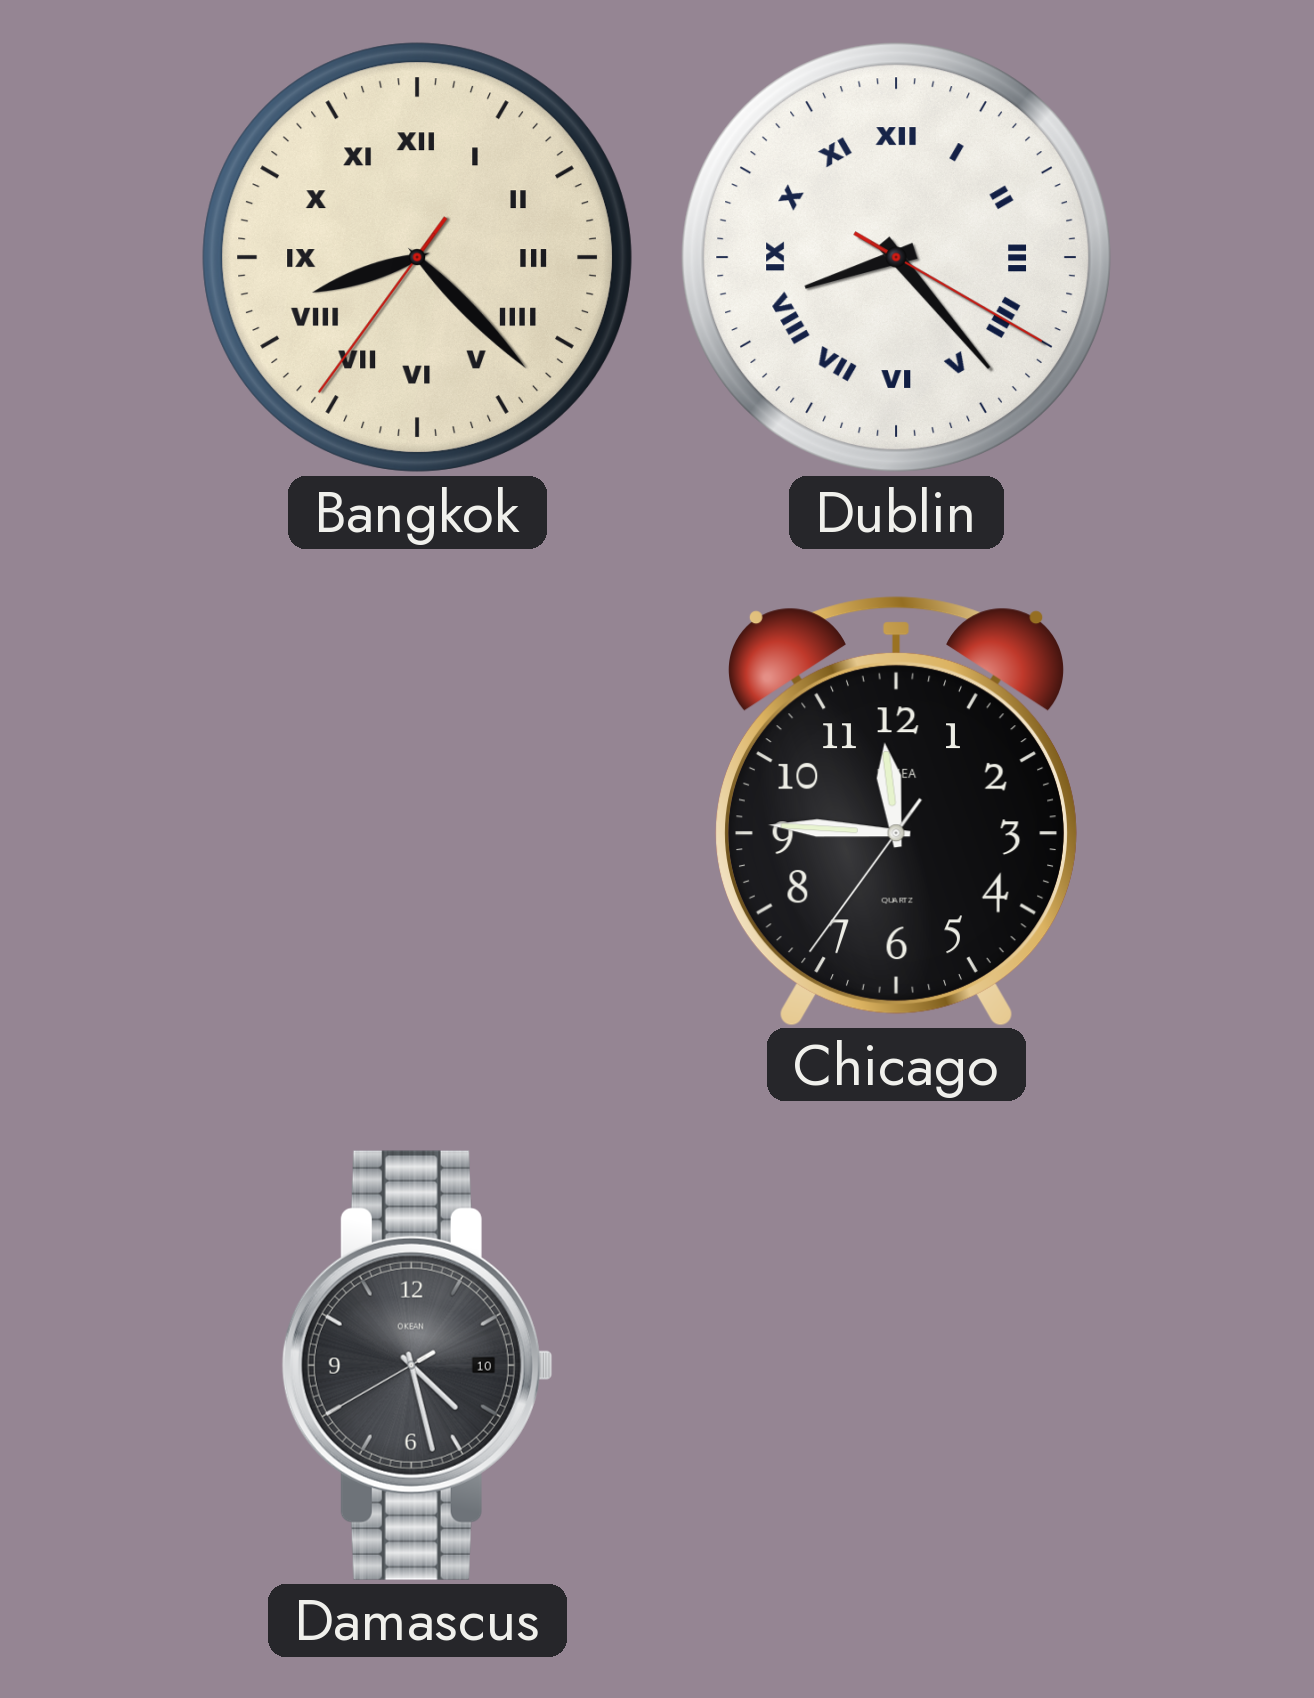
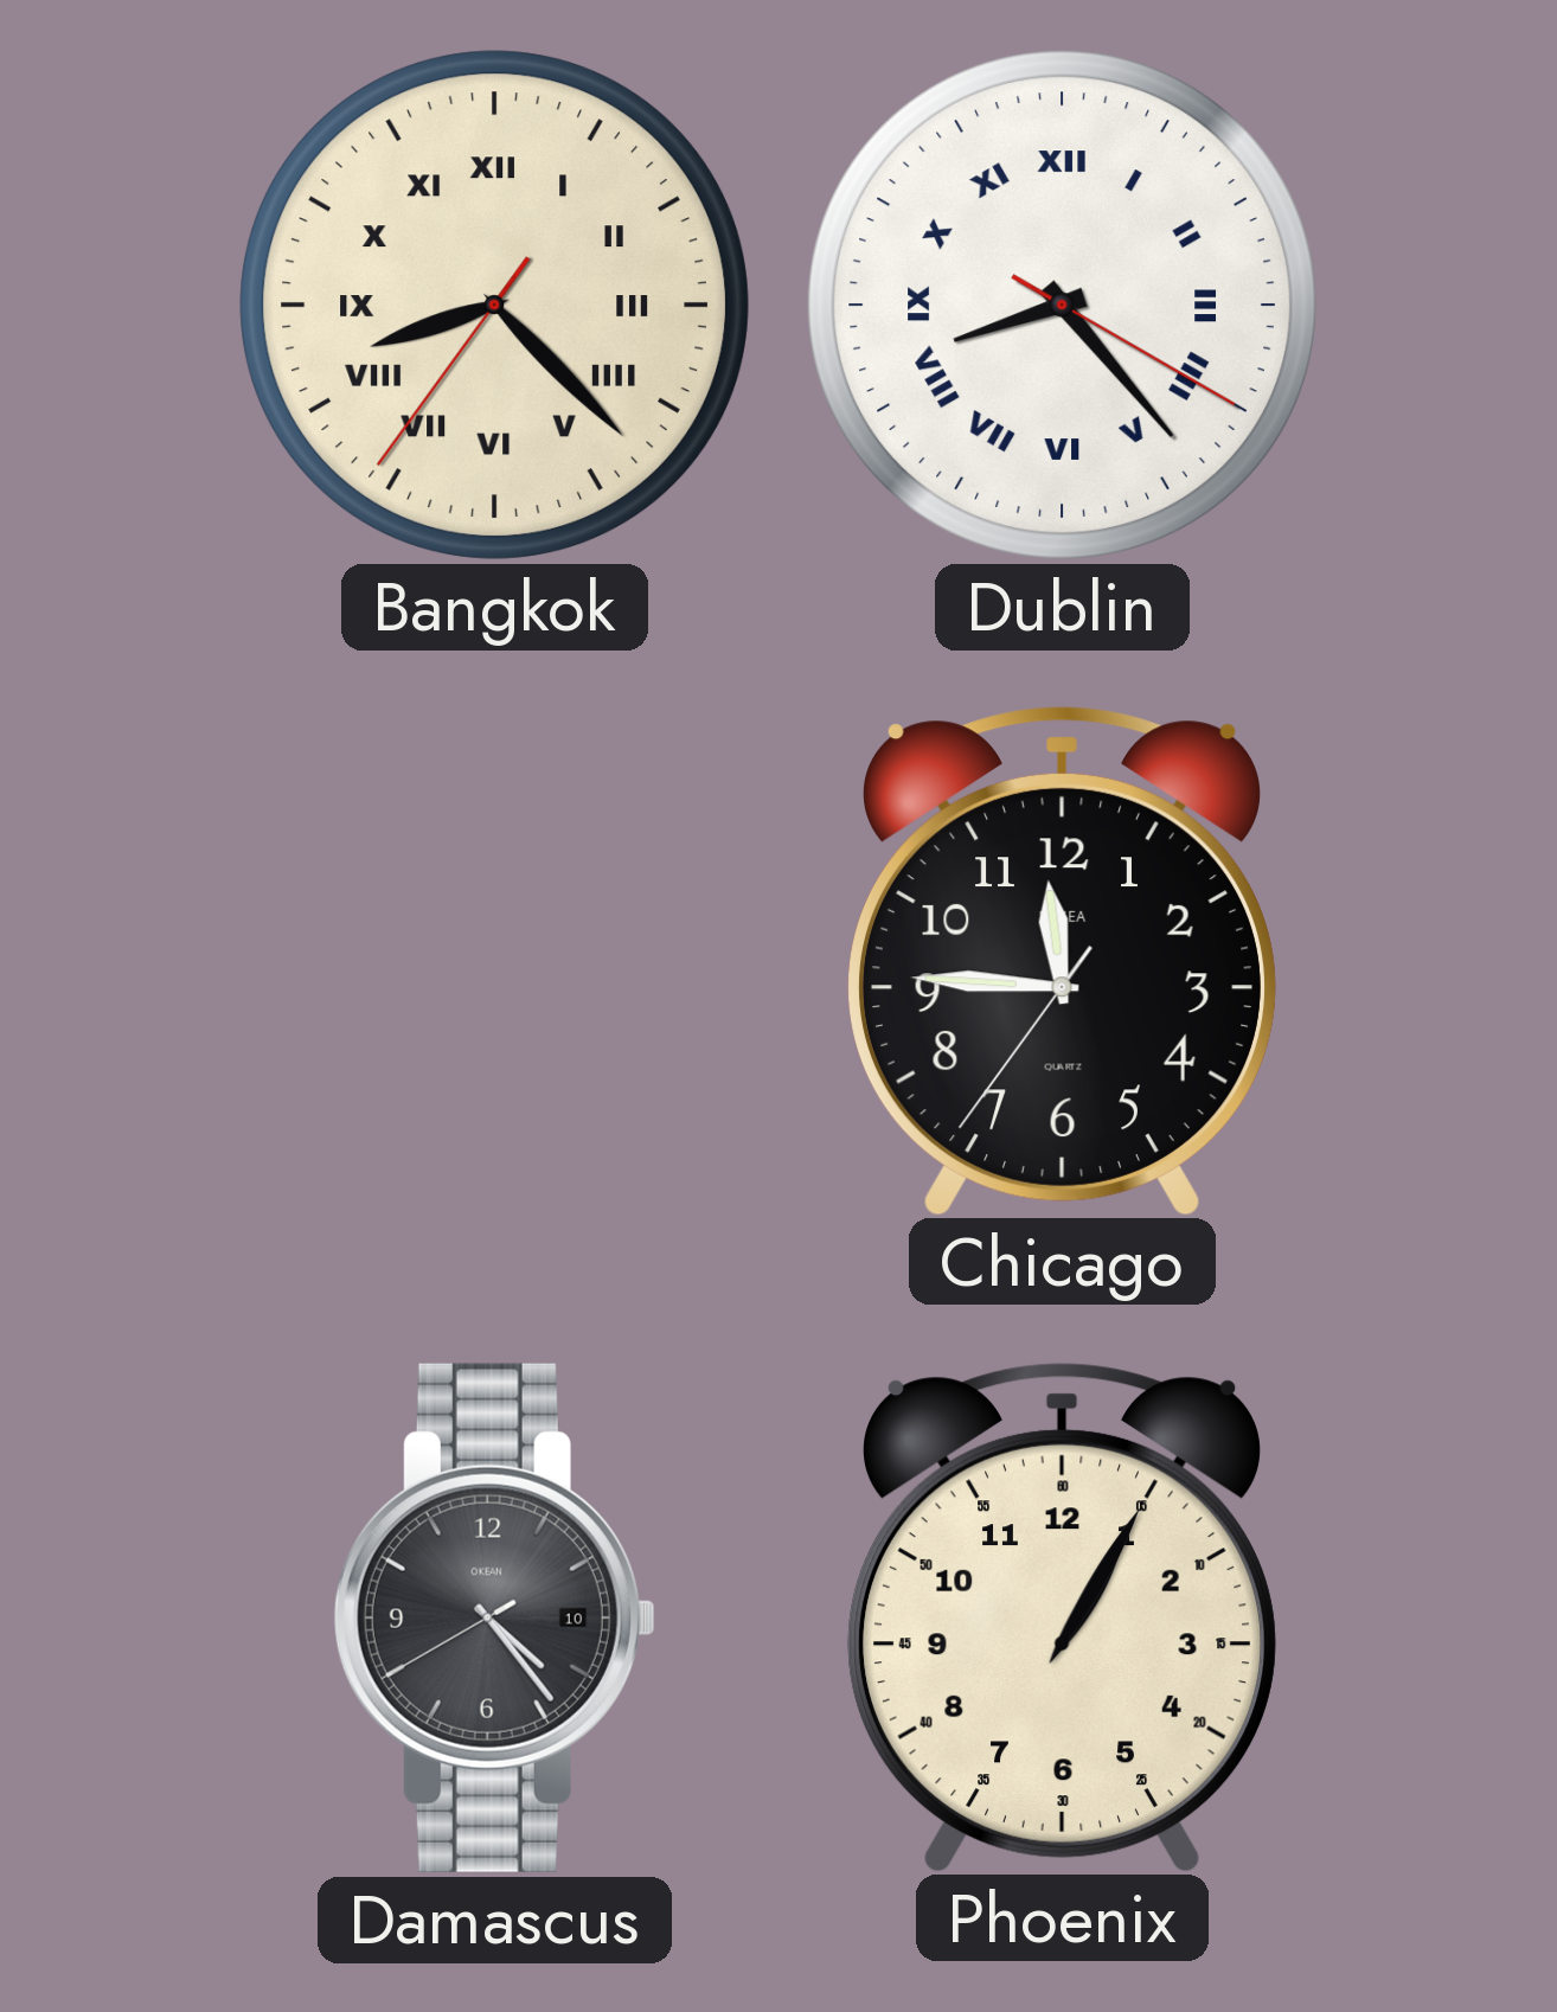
Damascus: 4:27 -> 4:23
Phoenix: none -> 1:05
